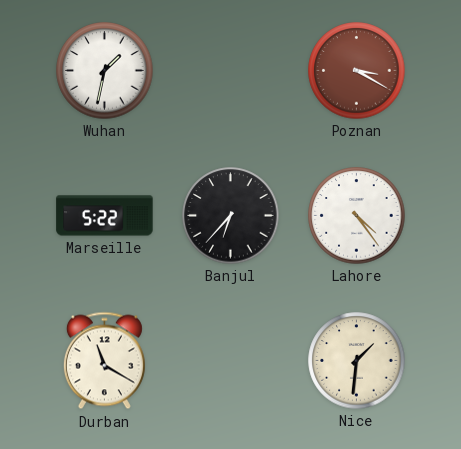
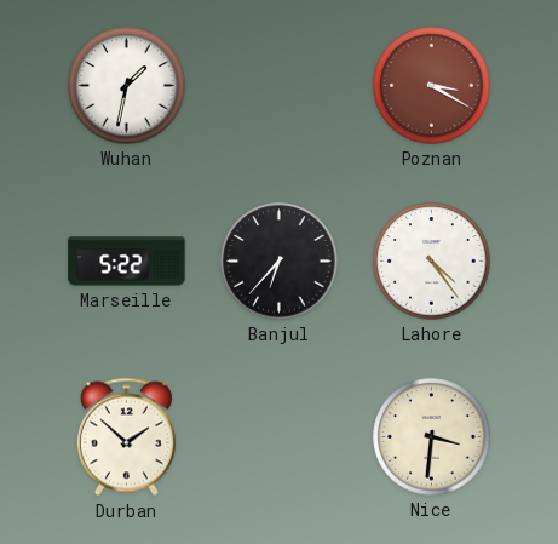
Durban: 11:20 -> 1:52
Nice: 1:31 -> 3:31
